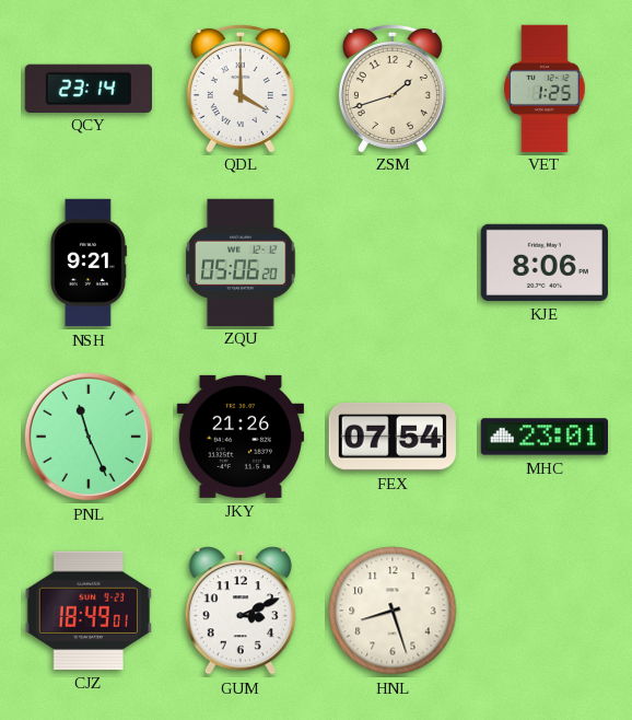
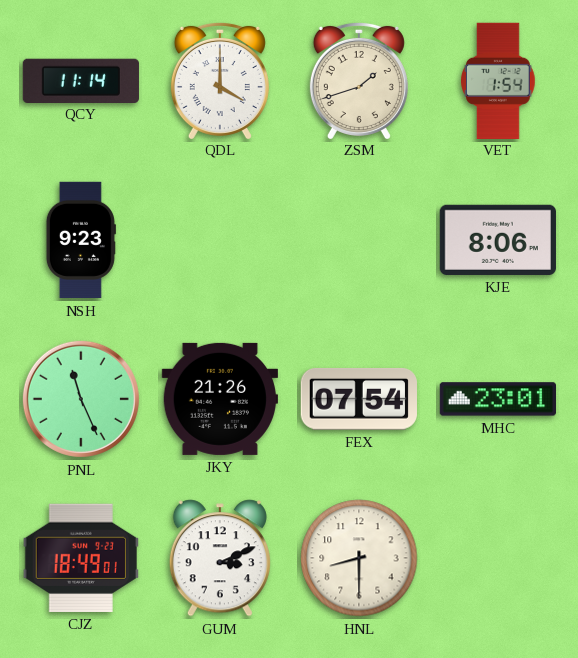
QCY: 23:14 -> 11:14
VET: 1:25 -> 1:54
NSH: 9:21 -> 9:23
ZQU: 05:06 -> none
HNL: 8:27 -> 8:30
